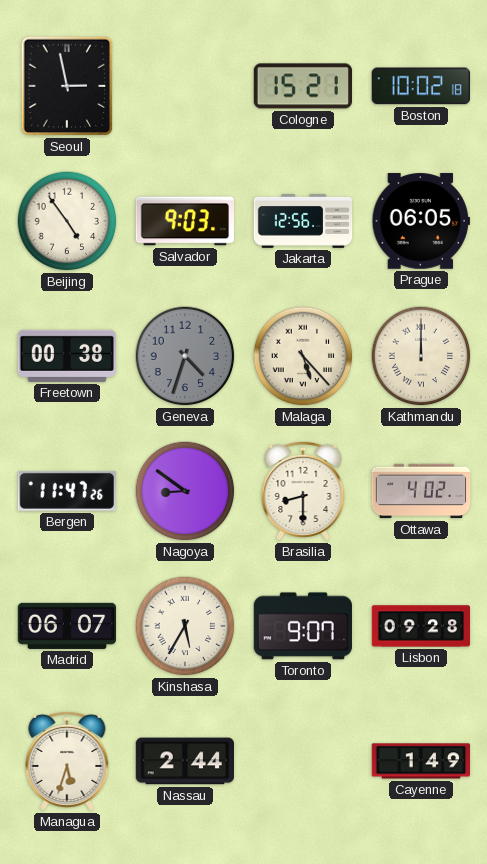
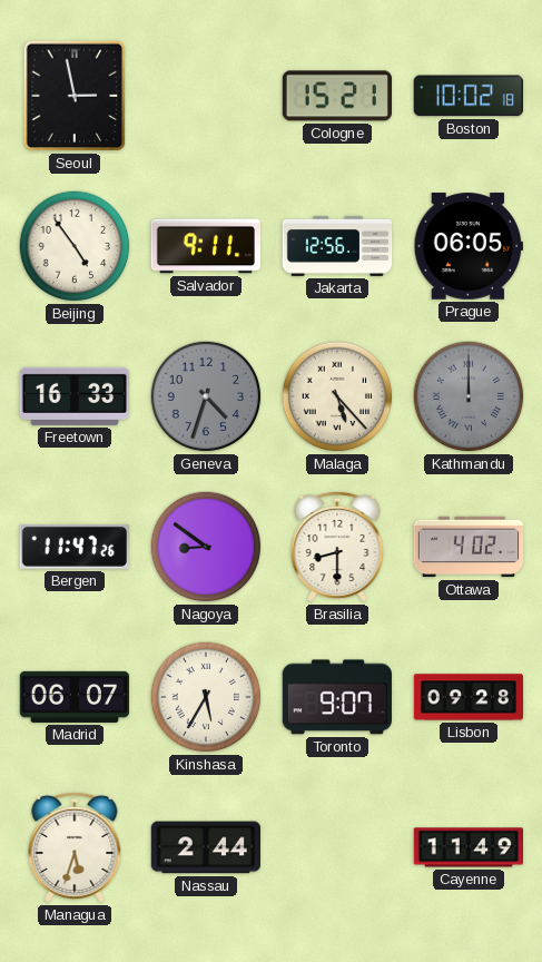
Salvador: 9:03 -> 9:11
Freetown: 00:38 -> 16:33
Kathmandu dial: cream -> grey
Cayenne: 1:49 -> 11:49
